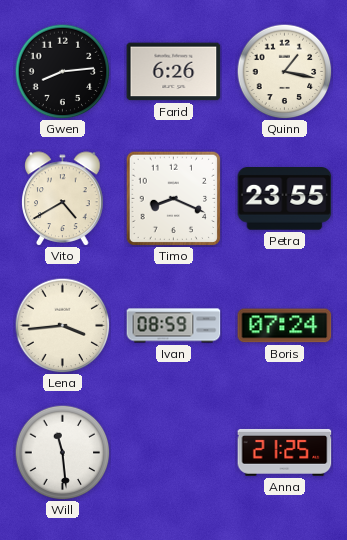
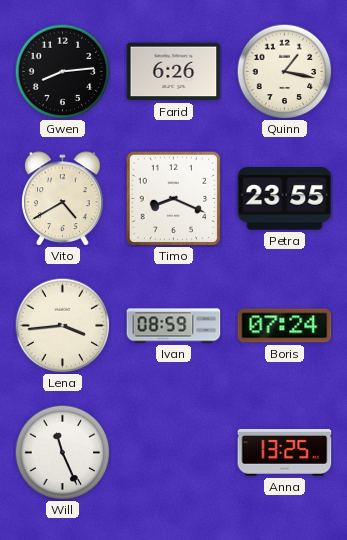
Will: 11:29 -> 11:26
Anna: 21:25 -> 13:25
